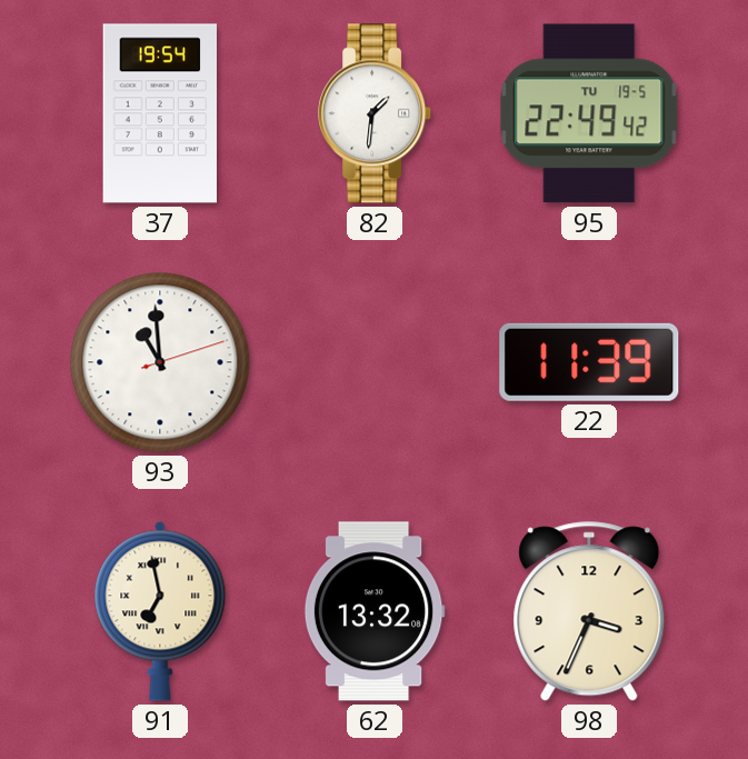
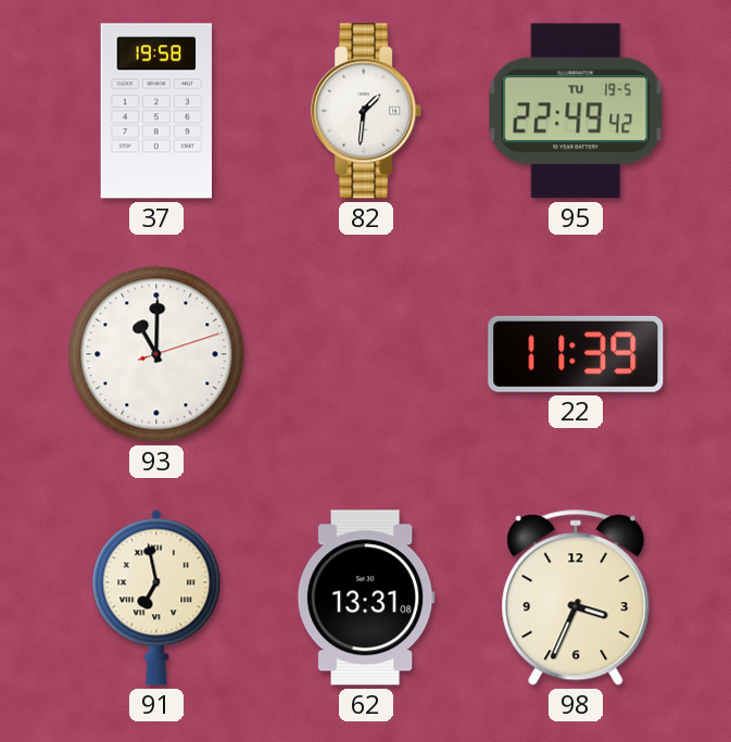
37: 19:54 -> 19:58
93: 10:59 -> 11:00
62: 13:32 -> 13:31
